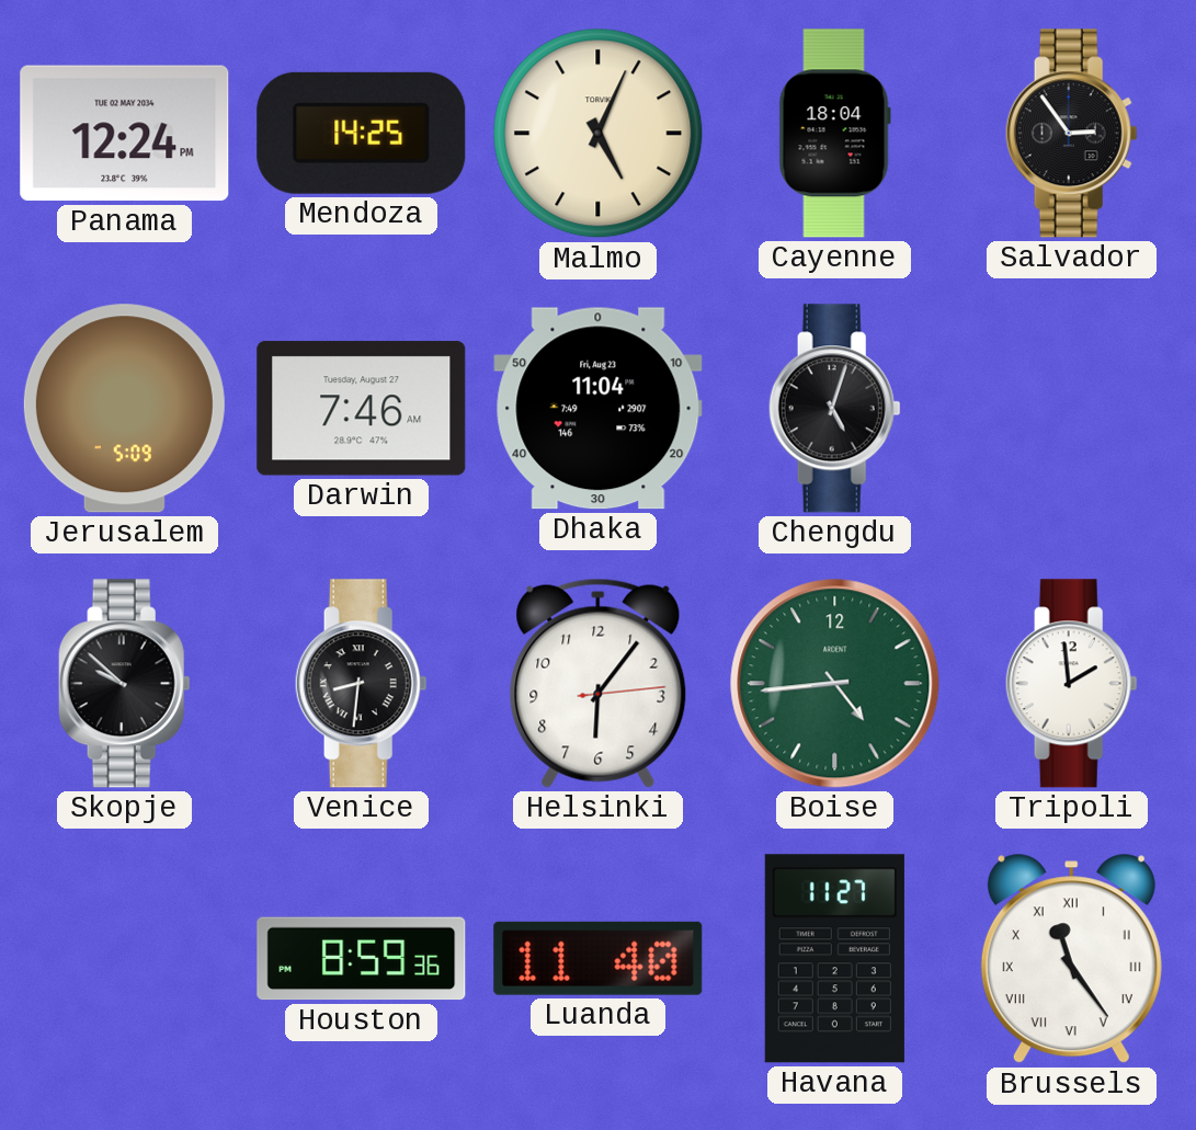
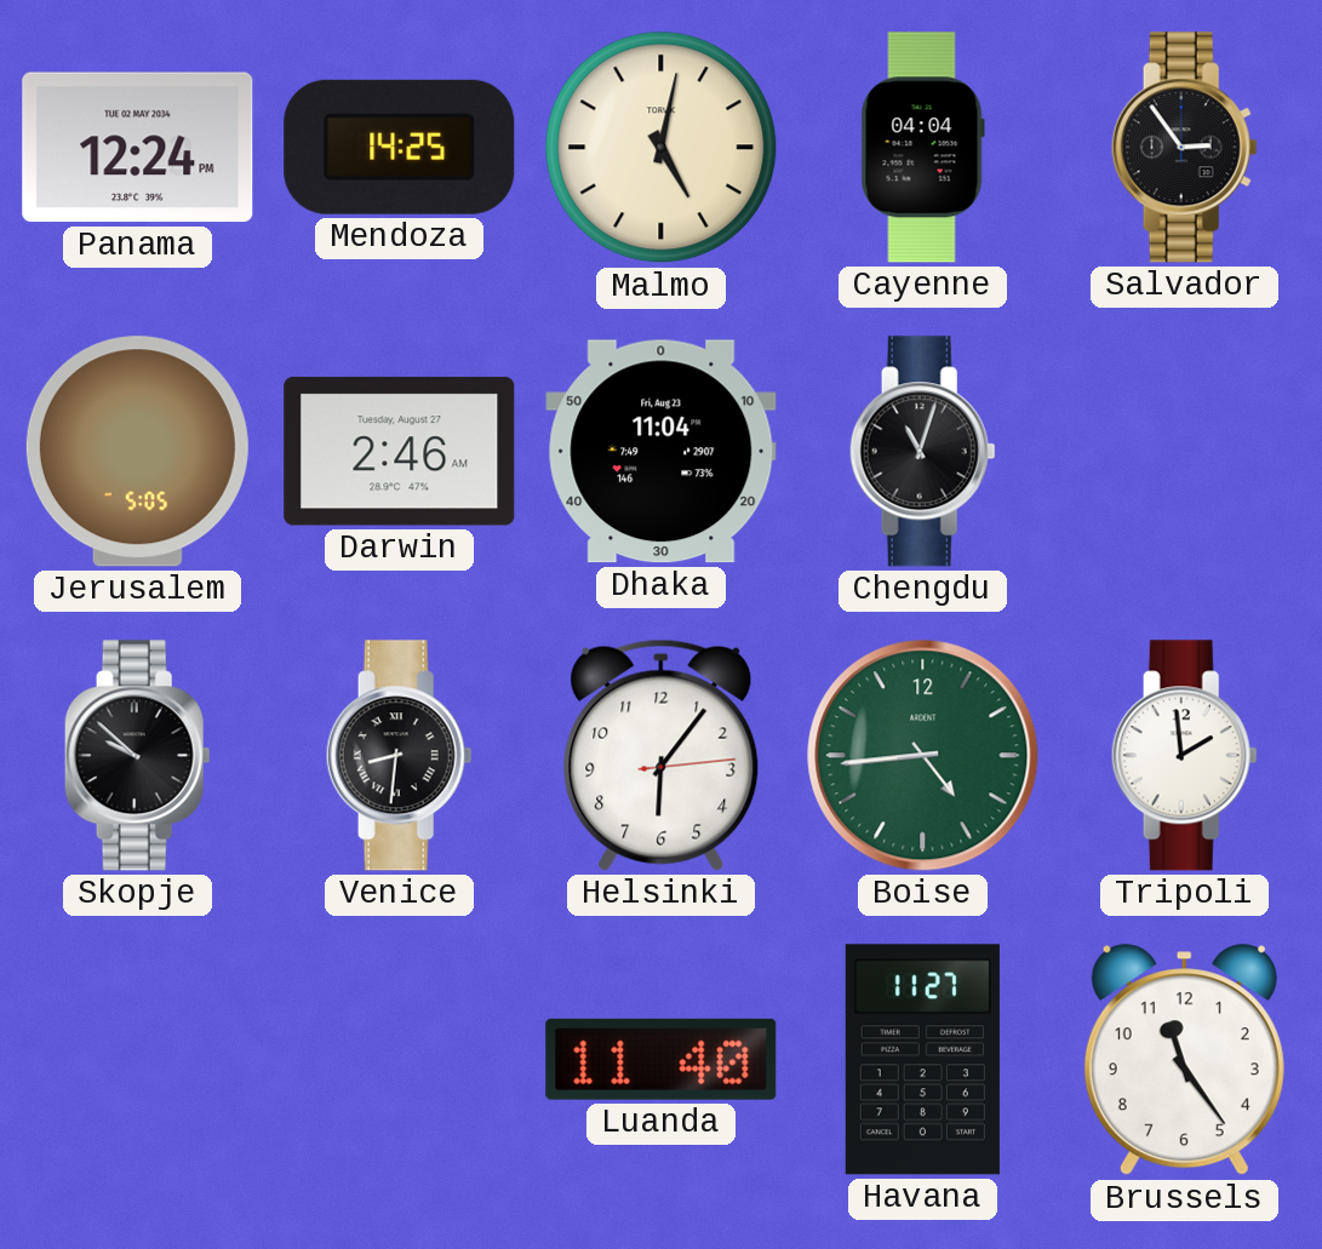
Malmo: 5:04 -> 5:02
Cayenne: 18:04 -> 04:04
Jerusalem: 5:09 -> 5:05
Darwin: 7:46 -> 2:46
Chengdu: 5:03 -> 11:03
Houston: 8:59 -> none
Brussels numerals: Roman -> Arabic
